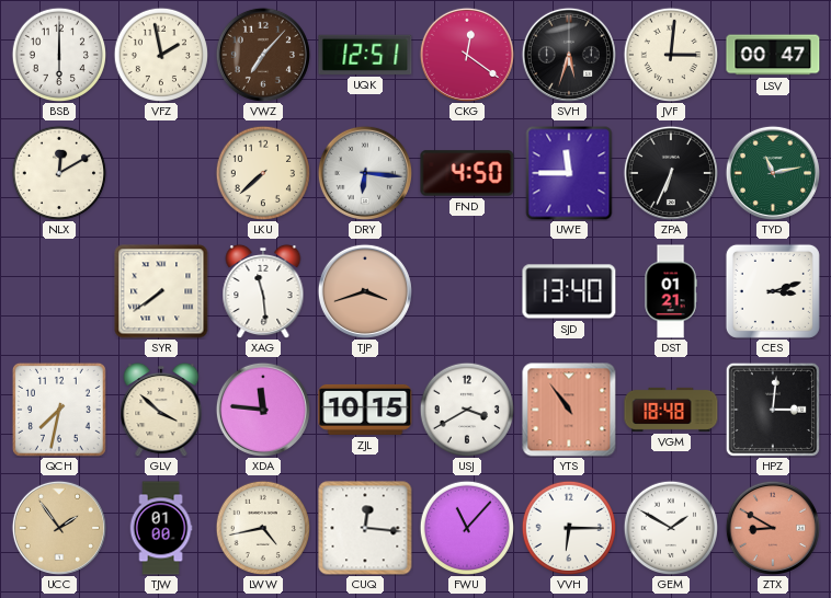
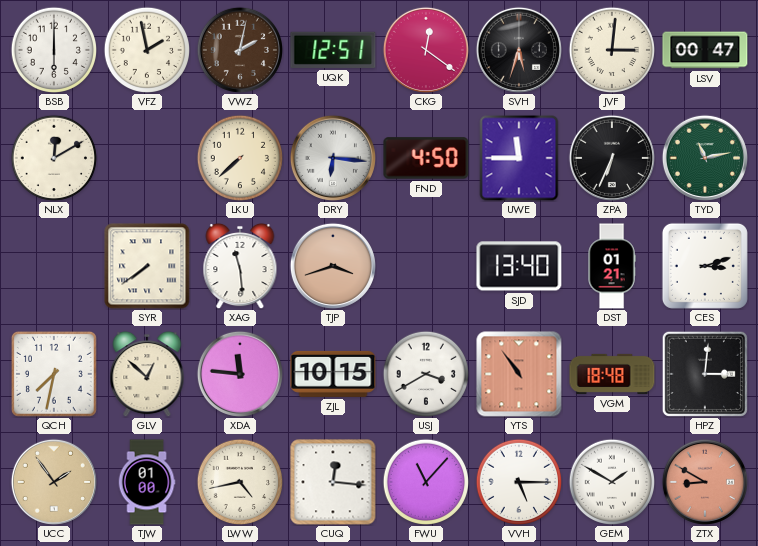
VWZ: 7:07 -> 2:02
GLV: 3:52 -> 12:52
VVH: 6:15 -> 5:15
